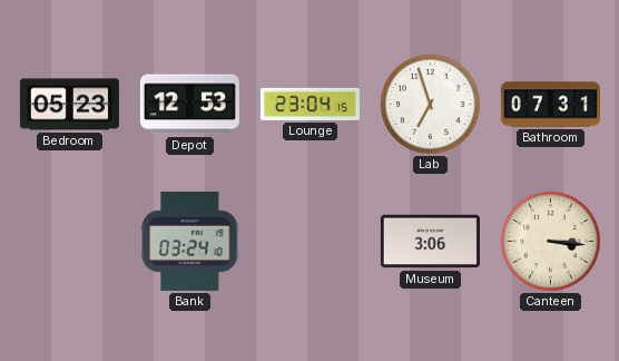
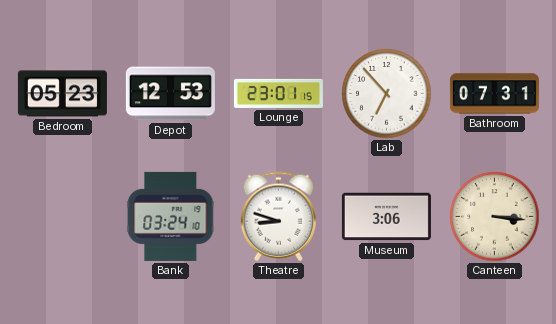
Lounge: 23:04 -> 23:01
Lab: 6:57 -> 6:53
Theatre: none -> 8:48
